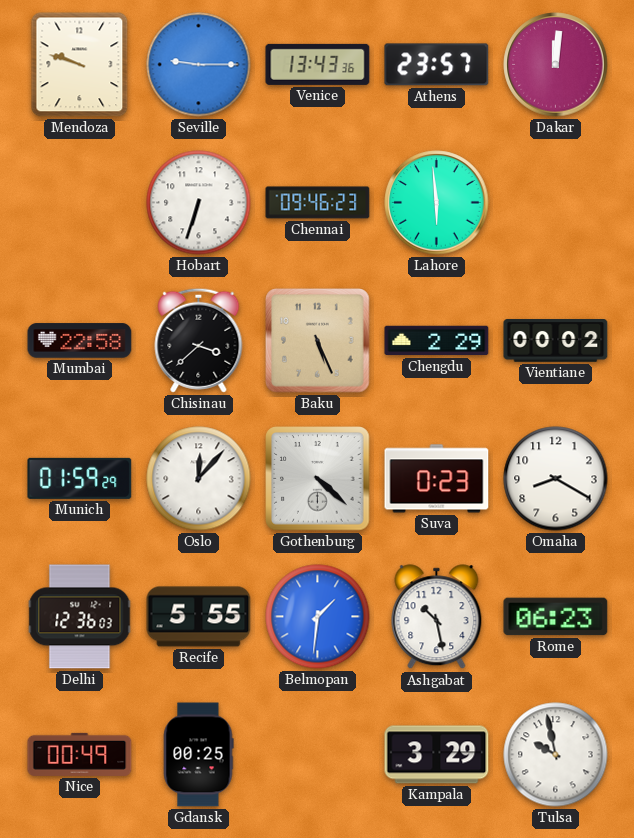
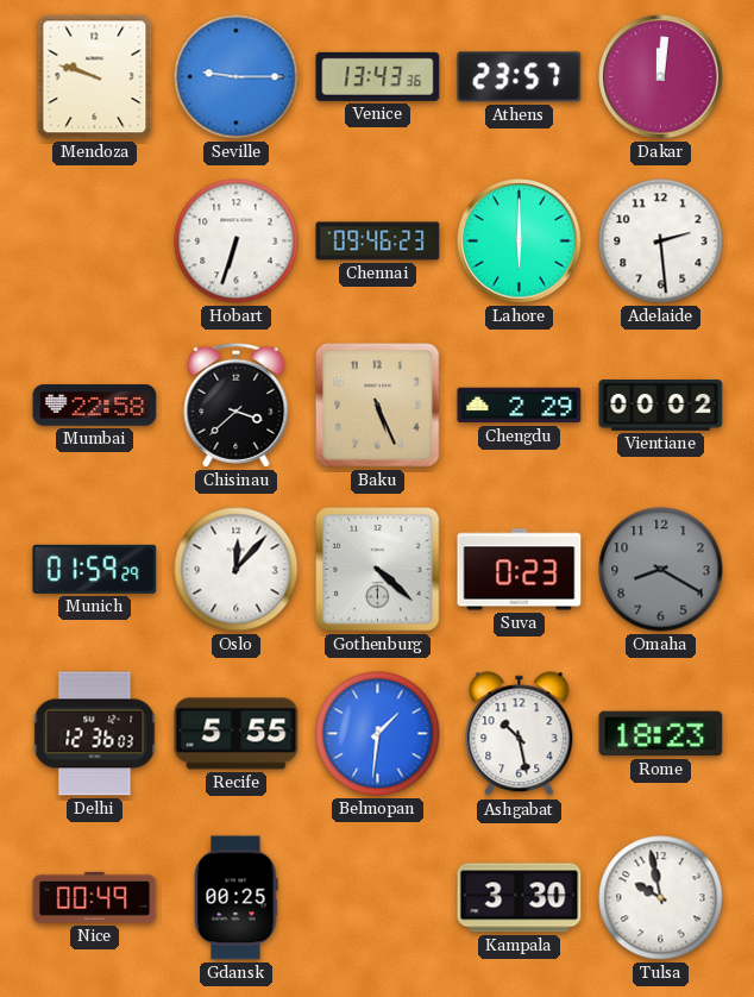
Lahore: 5:59 -> 6:00
Adelaide: none -> 2:29
Omaha dial: white -> grey
Rome: 06:23 -> 18:23
Kampala: 3:29 -> 3:30
